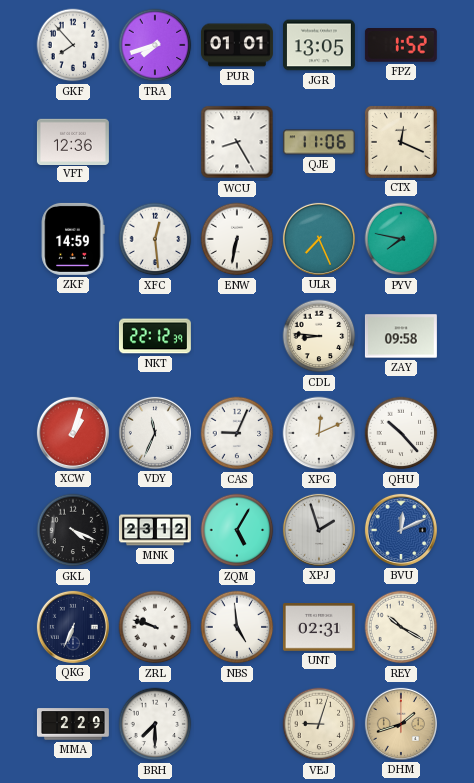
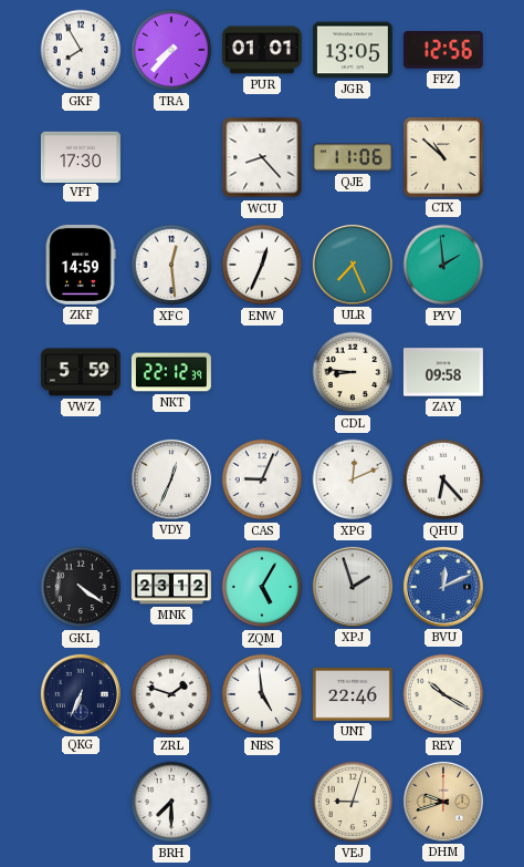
GKF: 7:53 -> 7:55
TRA: 7:42 -> 7:37
FPZ: 1:52 -> 12:56
VFT: 12:36 -> 17:30
WCU: 8:25 -> 8:23
CTX: 12:19 -> 10:52
ENW: 6:32 -> 12:34
PYV: 7:47 -> 1:59
VWZ: none -> 5:59
XCW: 1:03 -> none
VDY: 11:34 -> 12:34
QHU: 10:23 -> 6:23
GKL: 4:19 -> 4:21
ZRL: 9:48 -> 1:48
UNT: 02:31 -> 22:46
MMA: 2:29 -> none
DHM: 1:42 -> 9:42
